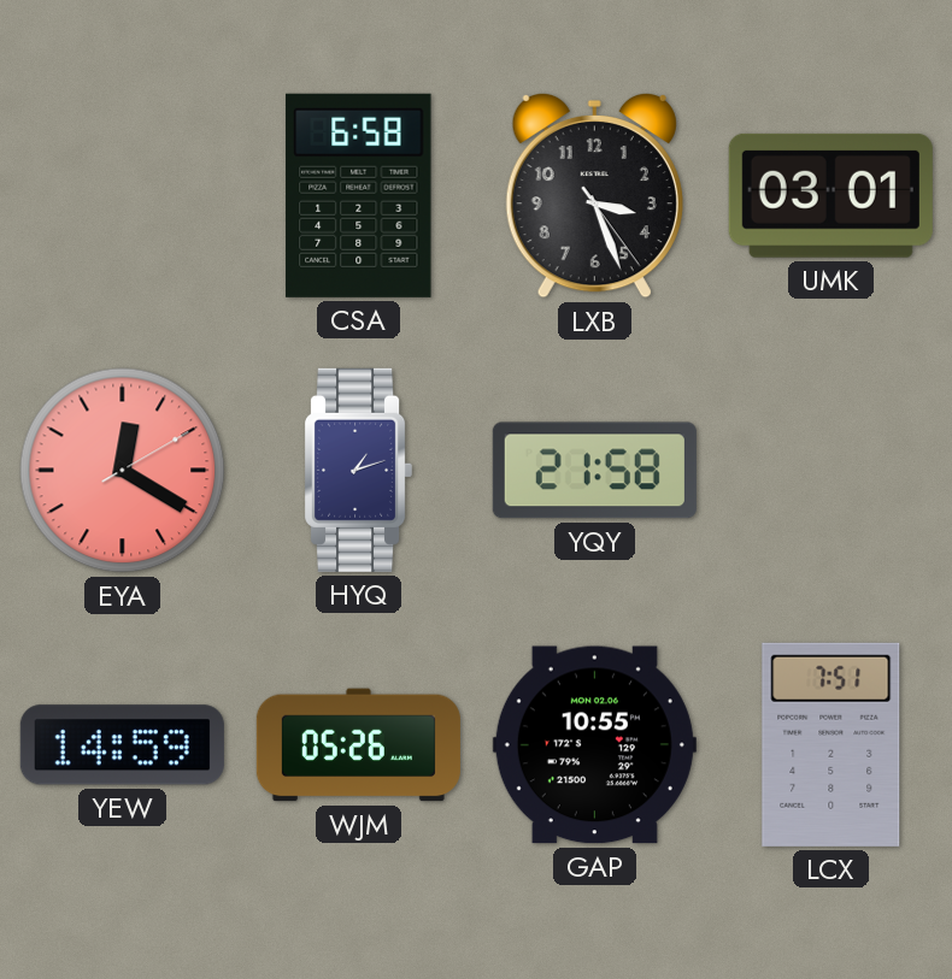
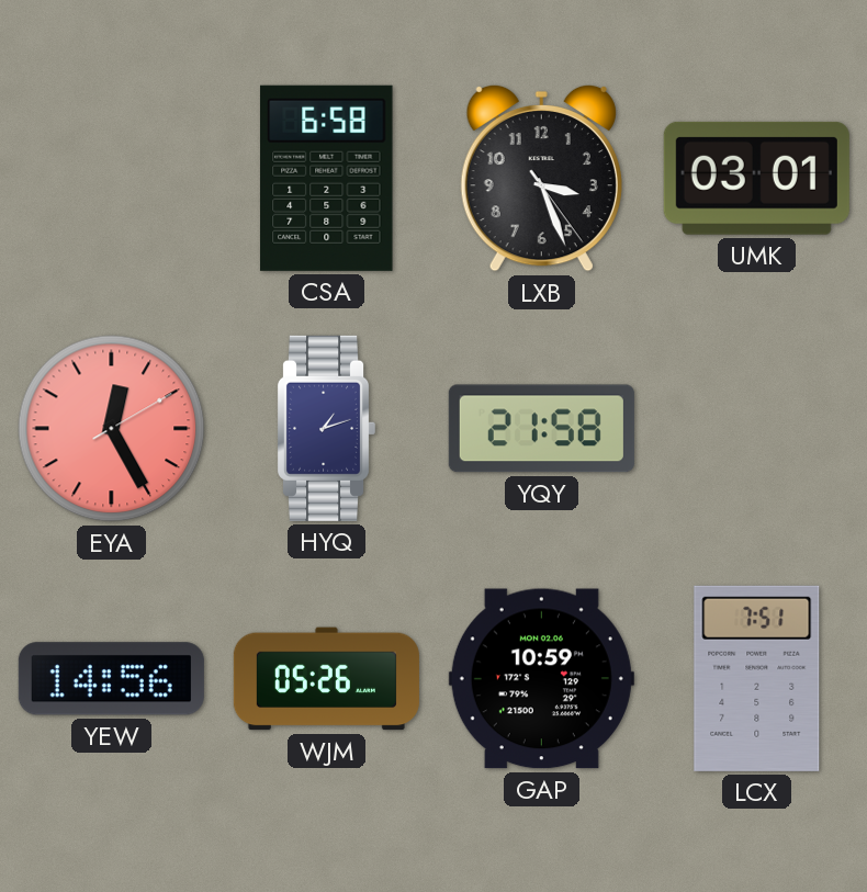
EYA: 12:20 -> 12:25
YEW: 14:59 -> 14:56
GAP: 10:55 -> 10:59
